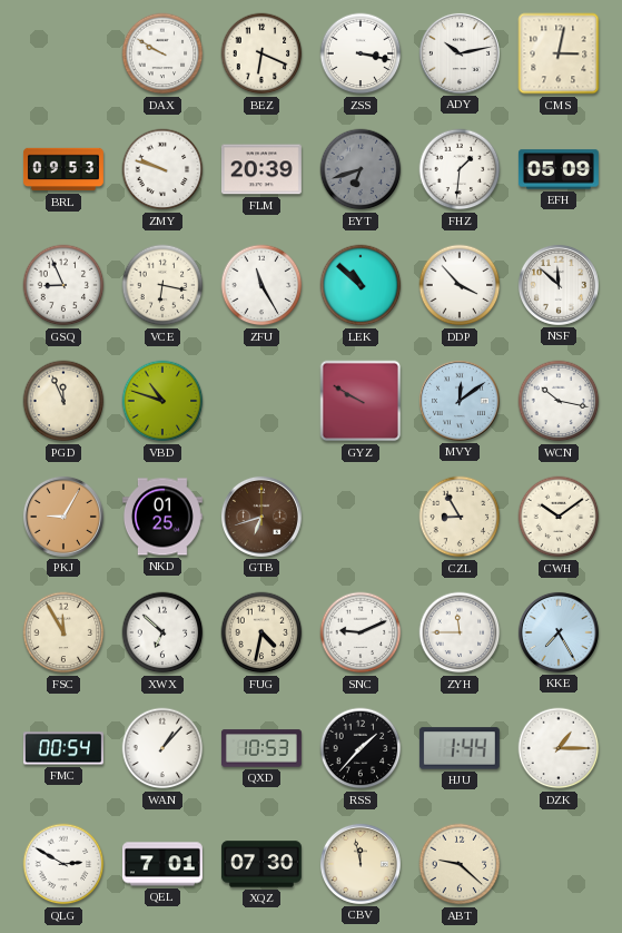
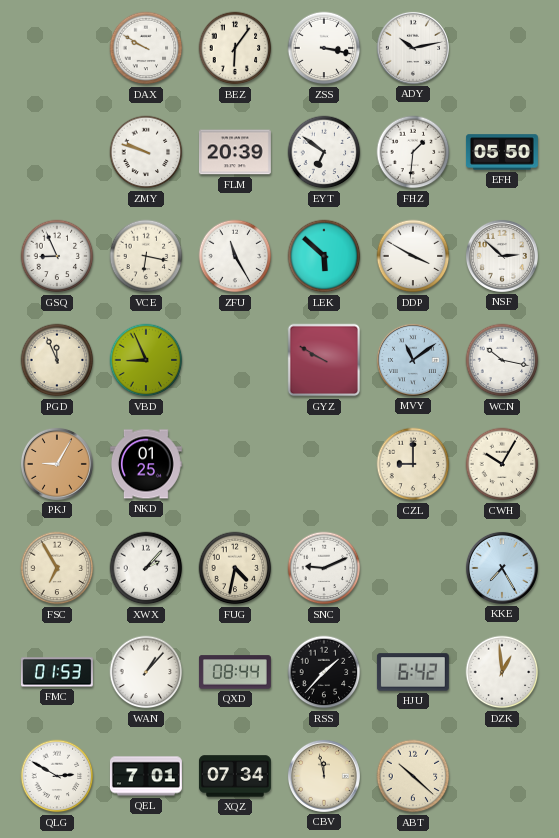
BEZ: 6:19 -> 6:06
CMS: 3:02 -> none
BRL: 09:53 -> none
EYT: 6:42 -> 6:51
EYT dial: grey -> white
EFH: 05:09 -> 05:50
LEK: 10:52 -> 5:52
DDP: 3:53 -> 3:50
NSF: 11:52 -> 2:52
VBD: 10:48 -> 8:56
MVY: 12:09 -> 11:09
GTB: 6:42 -> none
CZL: 8:55 -> 9:00
CWH: 10:09 -> 10:05
FSC: 11:55 -> 6:55
XWX: 6:52 -> 2:07
ZYH: 11:45 -> none
FMC: 00:54 -> 01:53
QXD: 10:53 -> 08:44
HJU: 1:44 -> 6:42
DZK: 1:15 -> 12:59
XQZ: 07:30 -> 07:34
ABT: 9:22 -> 10:22
